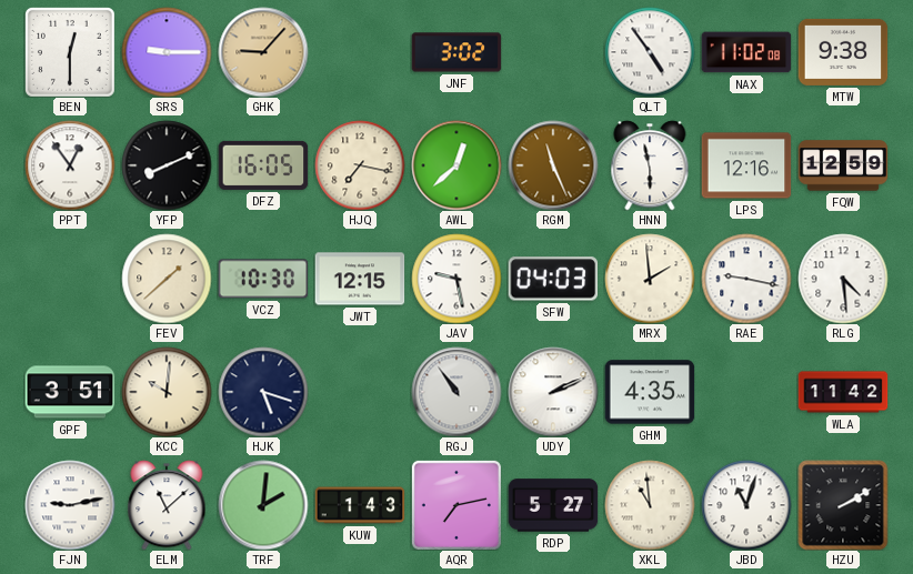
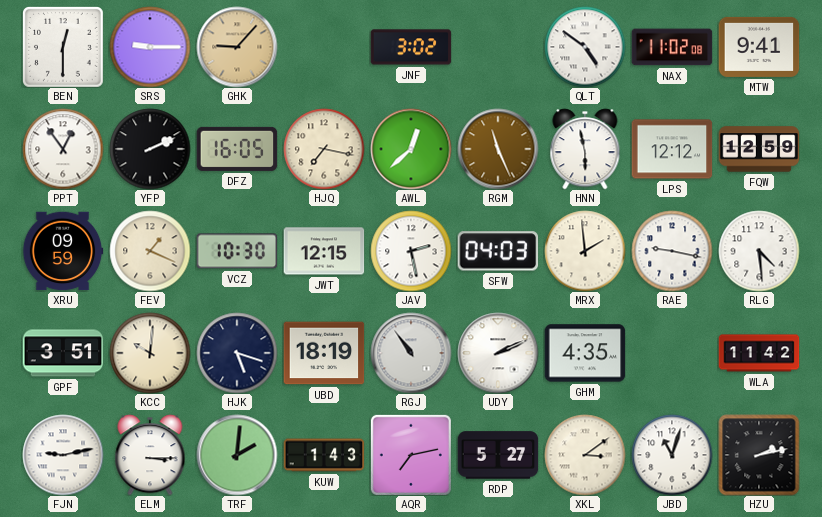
QLT: 4:54 -> 4:51
MTW: 9:38 -> 9:41
YFP: 8:11 -> 2:11
LPS: 12:16 -> 12:12
XRU: none -> 09:59
FEV: 1:38 -> 1:19
JAV: 9:28 -> 2:28
UBD: none -> 18:19
ELM: 11:08 -> 3:15
XKL: 10:59 -> 3:09
HZU: 2:10 -> 2:13
